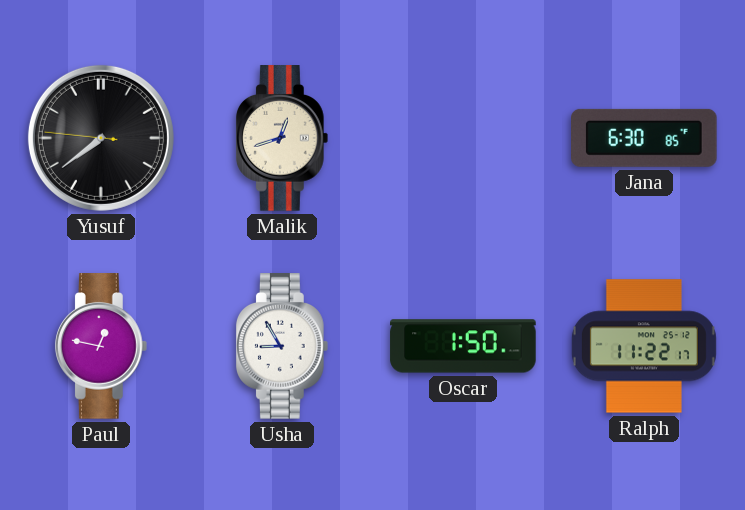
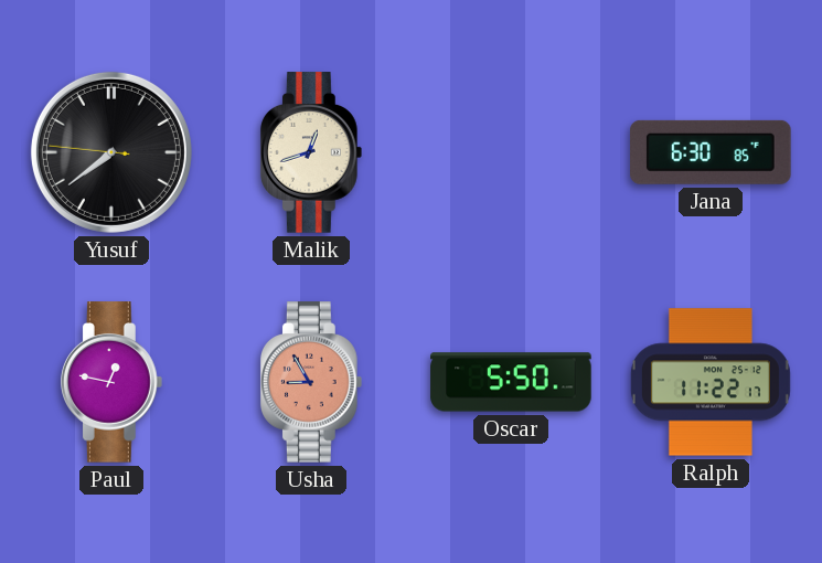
Usha dial: white -> salmon
Oscar: 1:50 -> 5:50
